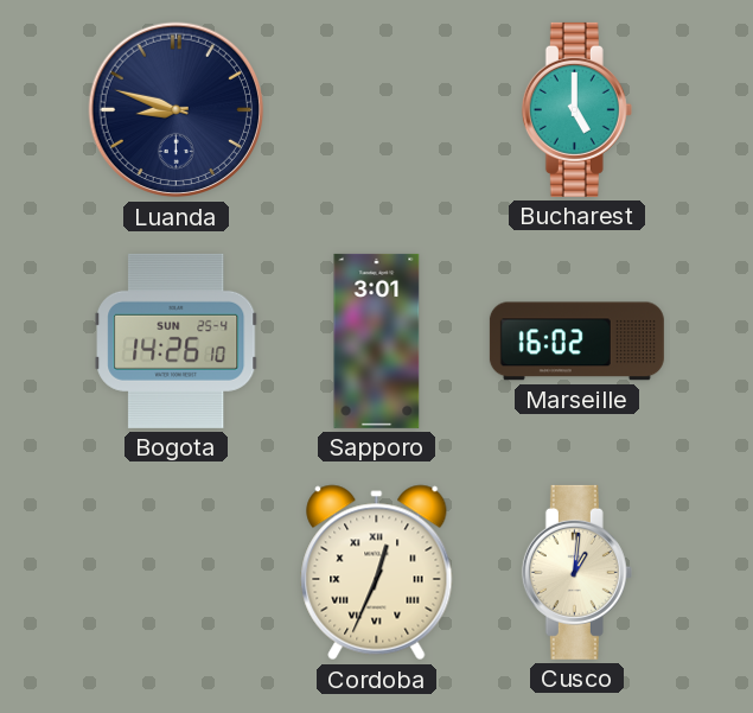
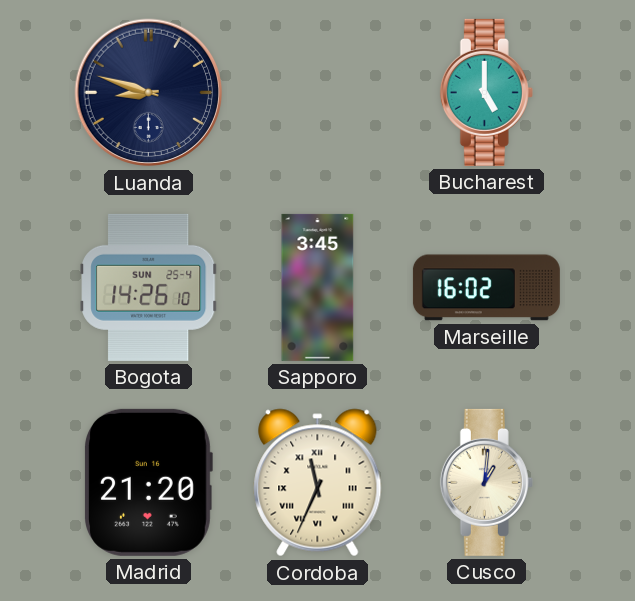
Sapporo: 3:01 -> 3:45
Madrid: none -> 21:20
Cordoba: 12:34 -> 11:34
